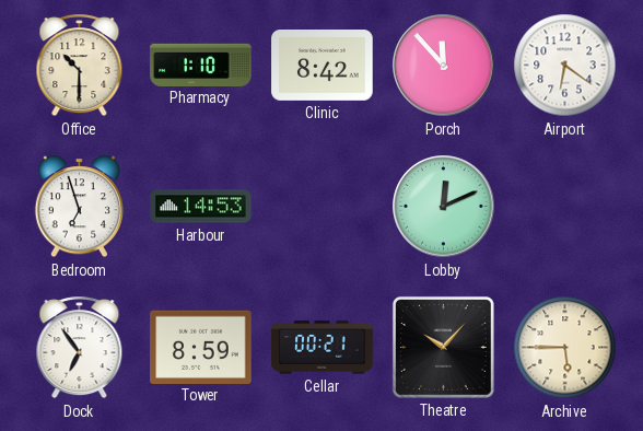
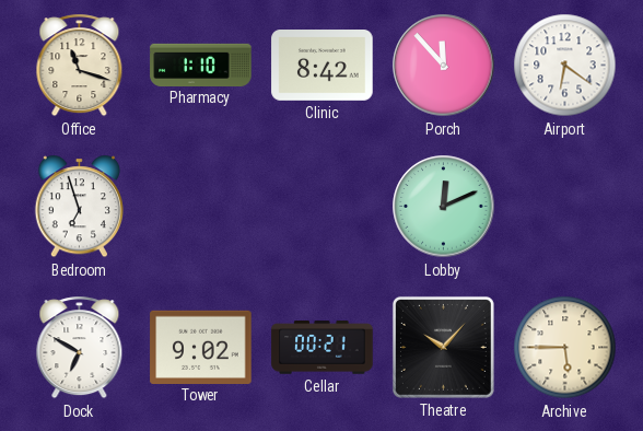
Office: 10:30 -> 11:18
Harbour: 14:53 -> none
Dock: 6:54 -> 6:50
Tower: 8:59 -> 9:02
